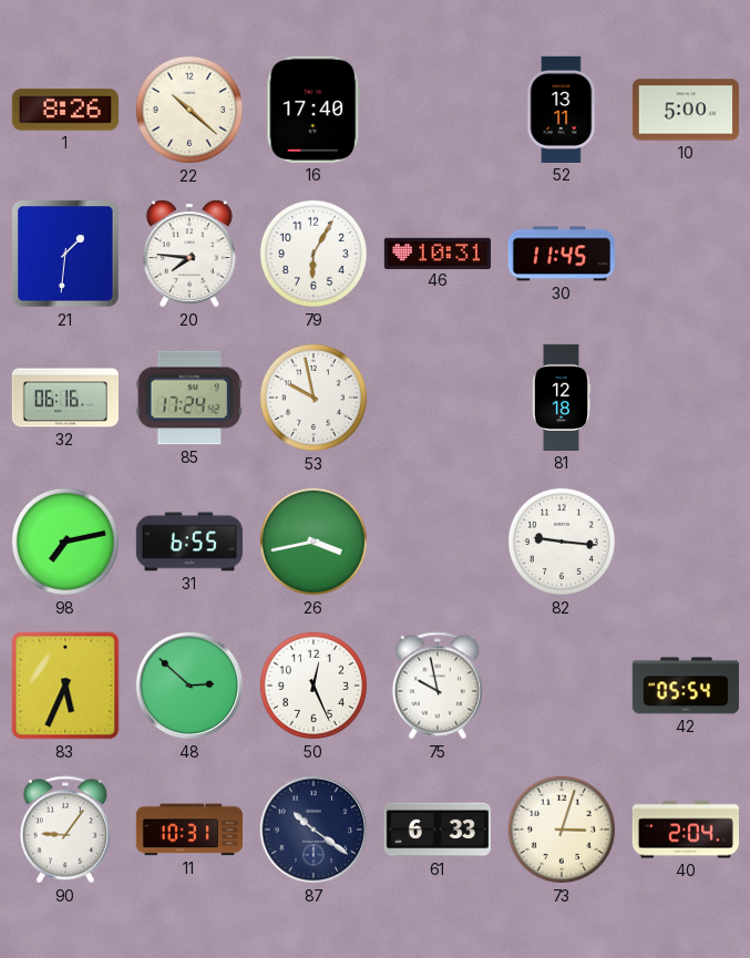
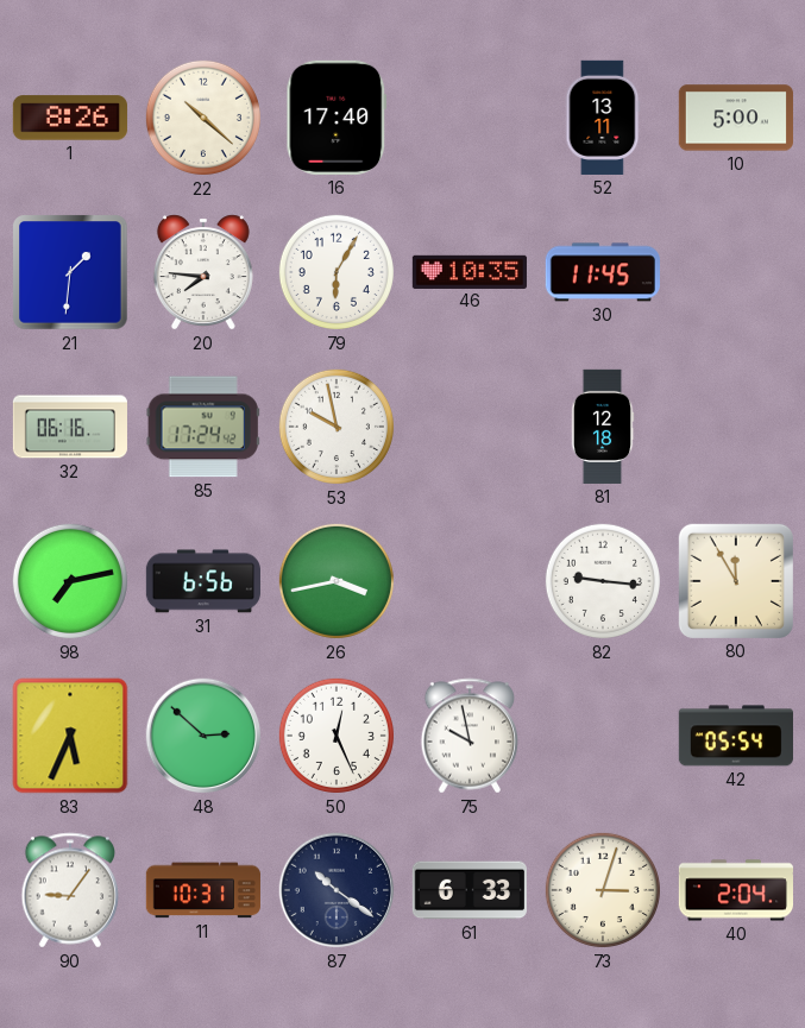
46: 10:31 -> 10:35
31: 6:55 -> 6:56
80: none -> 11:55
